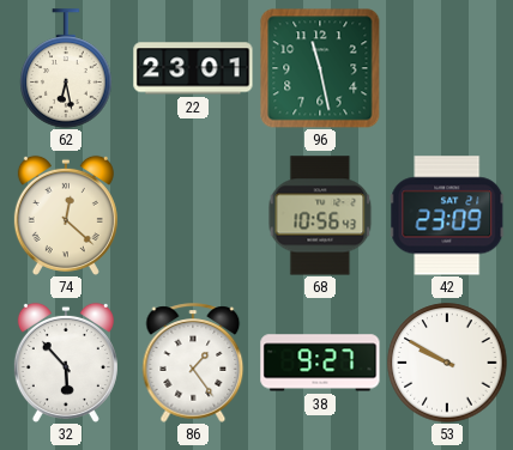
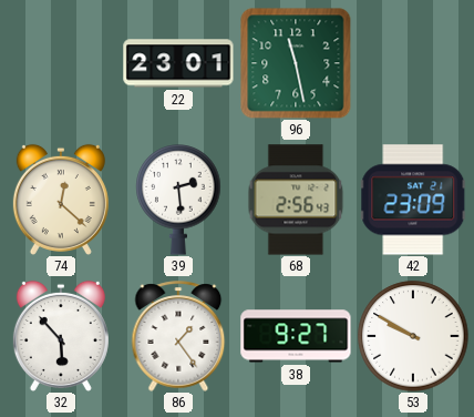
62: 6:28 -> none
39: none -> 2:29
68: 10:56 -> 2:56
